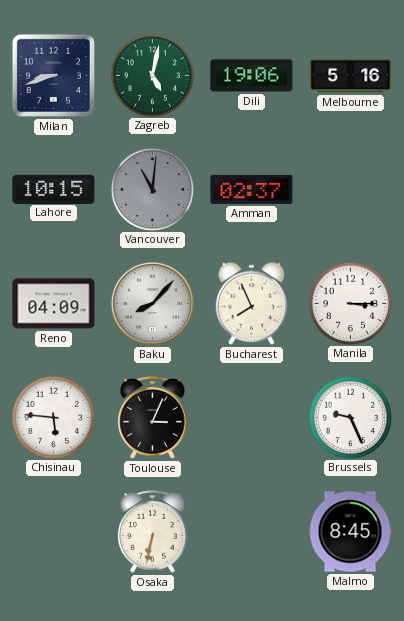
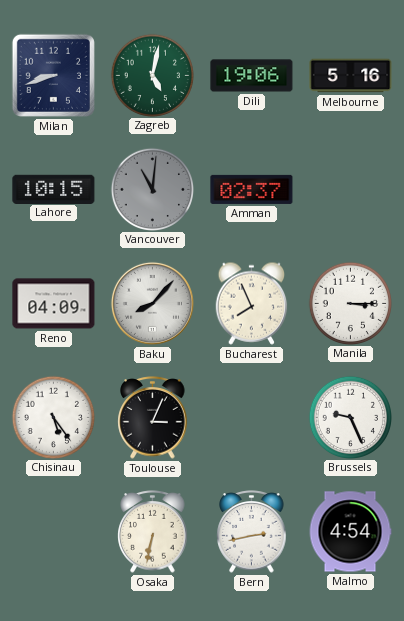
Chisinau: 5:46 -> 5:24
Bern: none -> 2:43
Malmo: 8:45 -> 4:54
